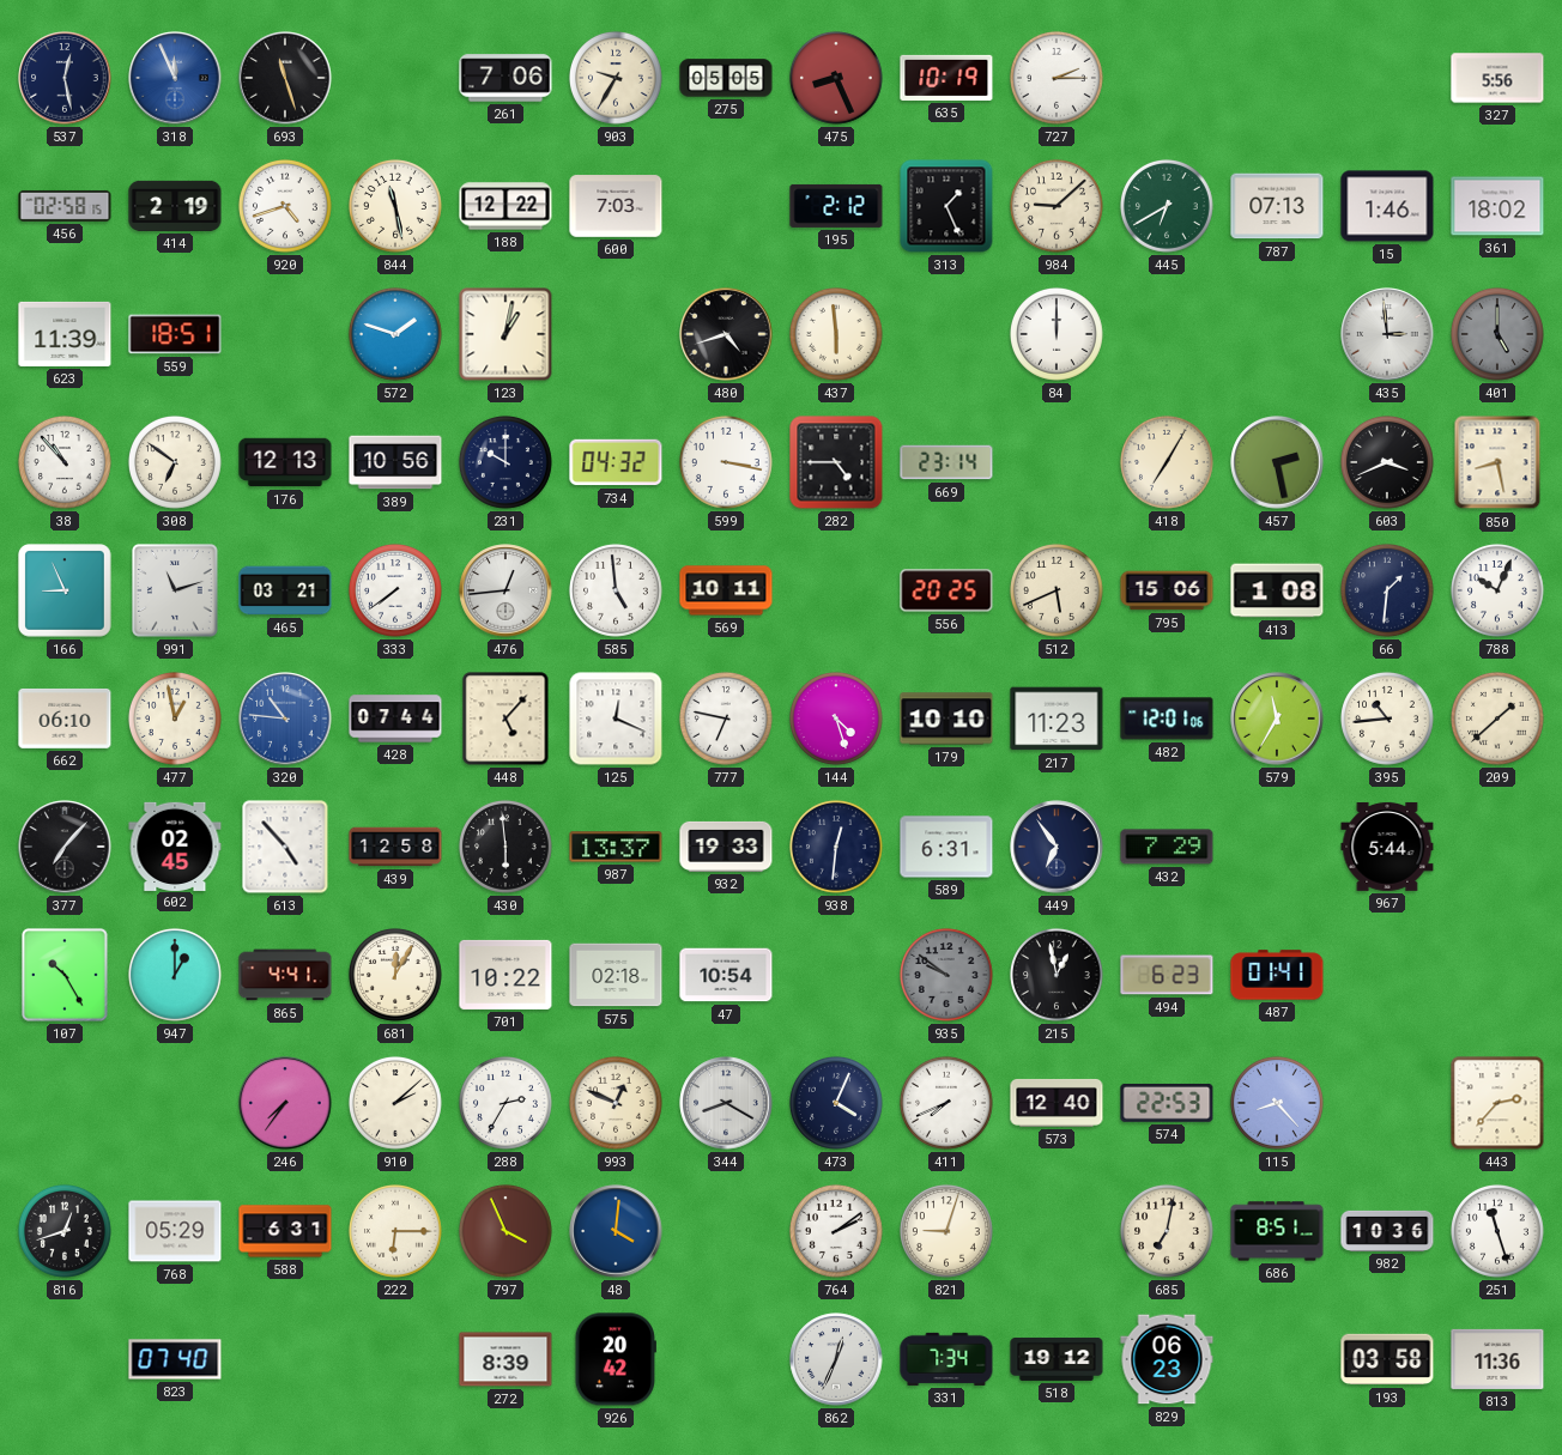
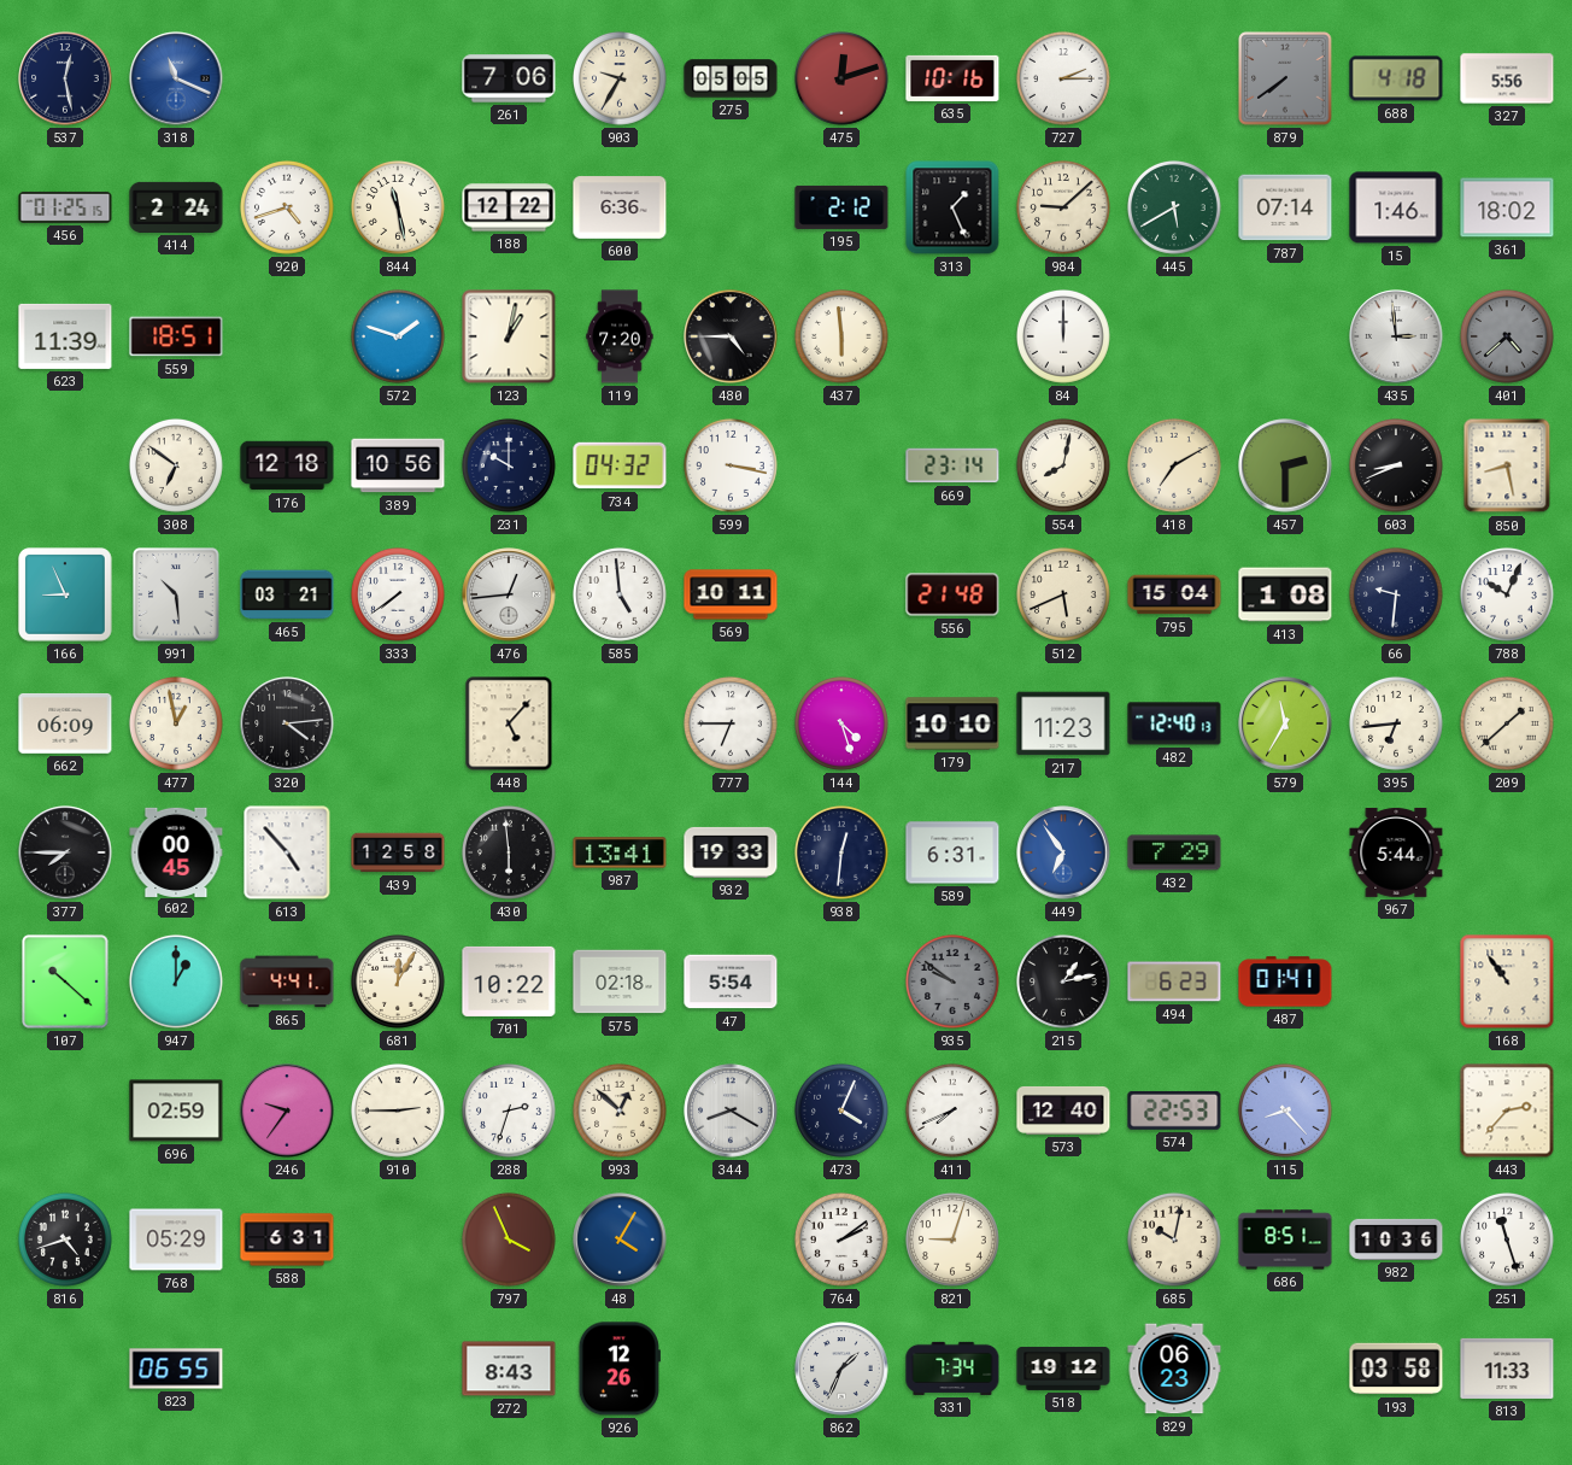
318: 11:56 -> 11:19
693: 11:27 -> none
475: 8:26 -> 12:12
635: 10:19 -> 10:16
879: none -> 7:39
688: none -> 4:18
456: 02:58 -> 01:25
414: 2:19 -> 2:24
600: 7:03 -> 6:36
445: 6:40 -> 5:40
787: 07:13 -> 07:14
119: none -> 7:20
480: 4:42 -> 4:45
401: 5:00 -> 4:38
38: 10:53 -> none
176: 12:13 -> 12:18
282: 4:45 -> none
554: none -> 8:02
418: 7:05 -> 7:10
457: 2:28 -> 2:30
603: 3:41 -> 8:41
991: 11:12 -> 10:29
556: 20:25 -> 21:48
795: 15:06 -> 15:04
66: 1:31 -> 9:31
662: 06:10 -> 06:09
320: 10:46 -> 4:14
320 dial: blue -> black
428: 07:44 -> none
125: 12:19 -> none
777: 6:47 -> 6:45
482: 12:01 -> 12:40
395: 10:44 -> 6:44
377: 7:07 -> 7:45
602: 02:45 -> 00:45
987: 13:37 -> 13:41
449 dial: navy -> blue
107: 10:25 -> 10:22
47: 10:54 -> 5:54
215: 12:58 -> 1:13
168: none -> 10:54
696: none -> 02:59
246: 7:36 -> 9:36
910: 2:08 -> 2:45
288: 2:35 -> 2:33
993: 12:49 -> 12:52
816: 12:42 -> 4:42
222: 6:15 -> none
48: 4:01 -> 4:05
685: 7:02 -> 10:02
823: 07:40 -> 06:55
272: 8:39 -> 8:43
926: 20:42 -> 12:26
862: 12:34 -> 1:34
813: 11:36 -> 11:33
